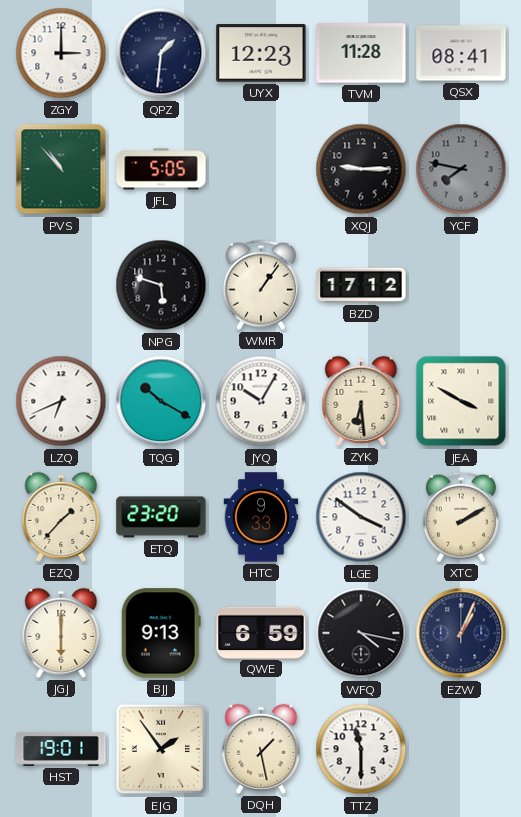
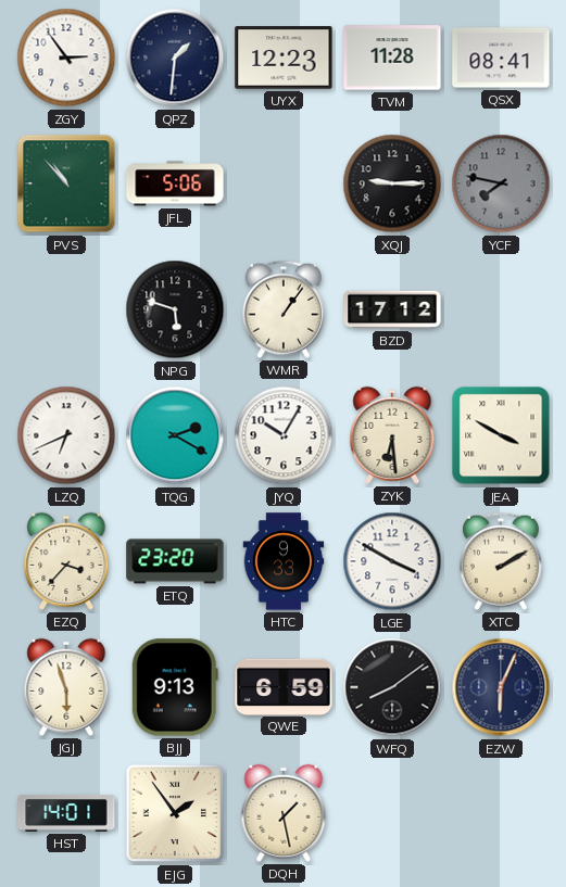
ZGY: 3:00 -> 2:54
JFL: 5:05 -> 5:06
TQG: 10:20 -> 2:20
EZQ: 1:37 -> 3:37
LGE: 3:51 -> 3:50
JGJ: 6:00 -> 5:57
WFQ: 4:17 -> 8:09
EZW: 1:04 -> 6:04
HST: 19:01 -> 14:01
TTZ: 11:30 -> none
